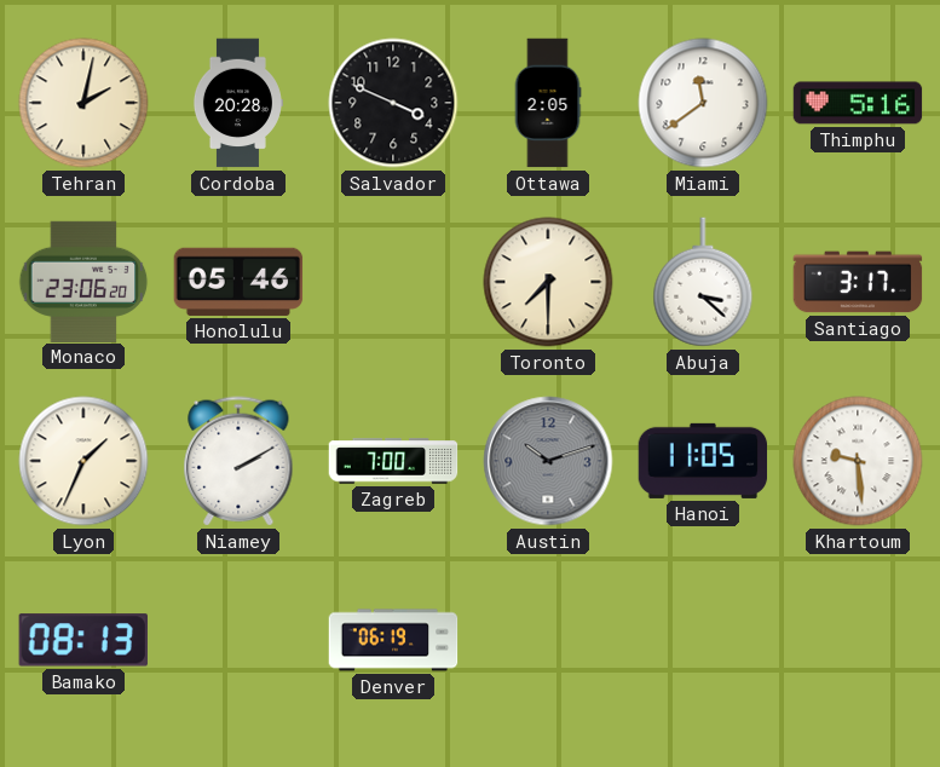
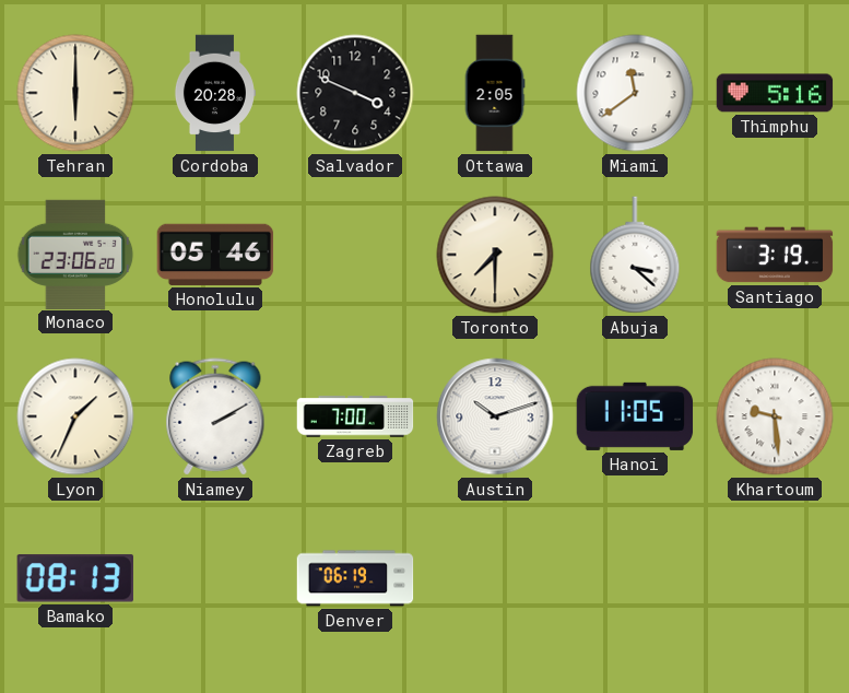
Tehran: 2:02 -> 6:00
Santiago: 3:17 -> 3:19
Austin dial: grey -> white
